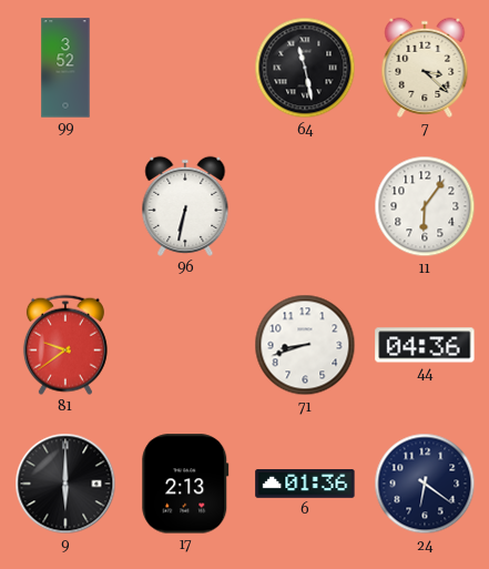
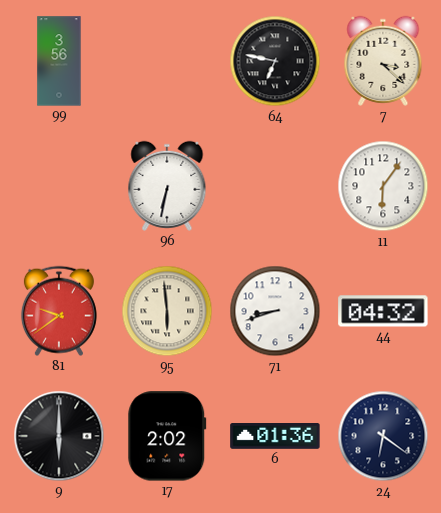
99: 3:52 -> 3:56
64: 11:28 -> 6:47
95: none -> 5:59
44: 04:36 -> 04:32
17: 2:13 -> 2:02
